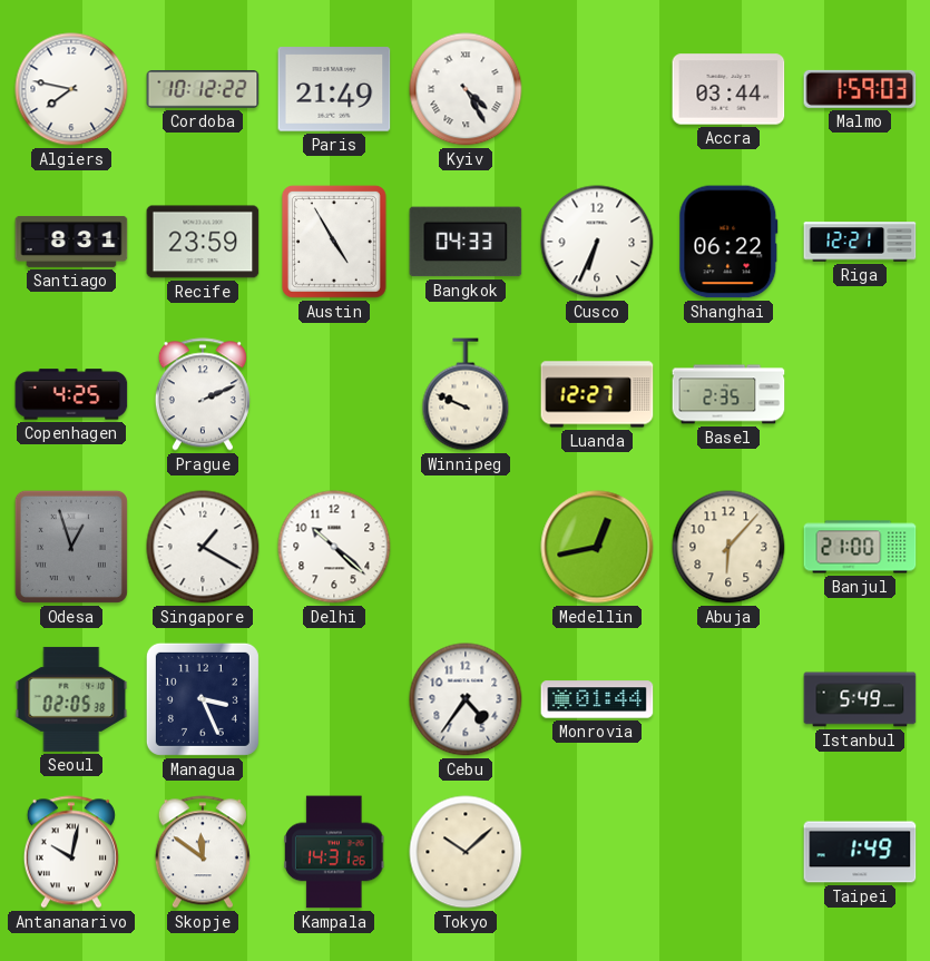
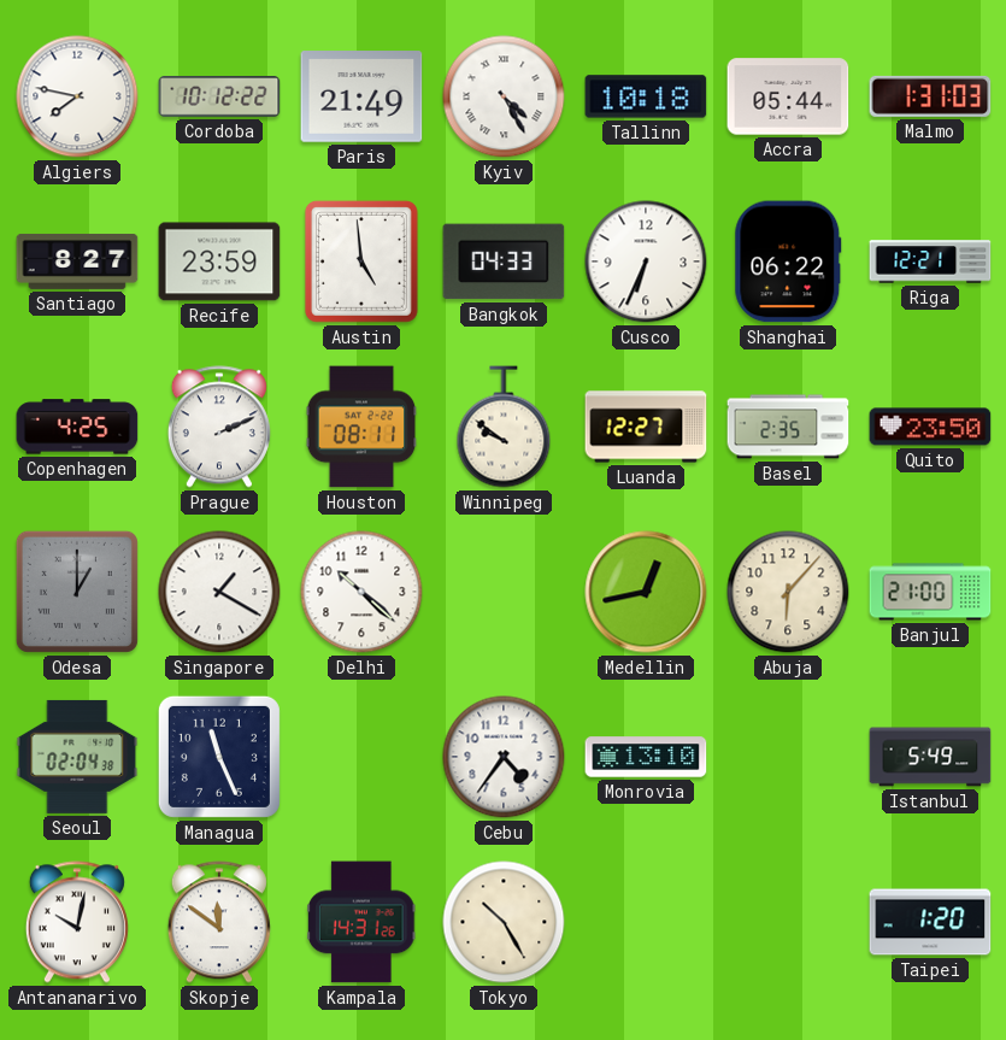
Tallinn: none -> 10:18
Accra: 03:44 -> 05:44
Malmo: 1:59 -> 1:31
Santiago: 8:31 -> 8:27
Austin: 4:55 -> 4:59
Houston: none -> 08:11
Winnipeg: 9:49 -> 9:51
Quito: none -> 23:50
Odesa: 12:57 -> 1:00
Seoul: 02:05 -> 02:04
Managua: 3:26 -> 11:26
Monrovia: 01:44 -> 13:10
Tokyo: 10:08 -> 10:25
Taipei: 1:49 -> 1:20
